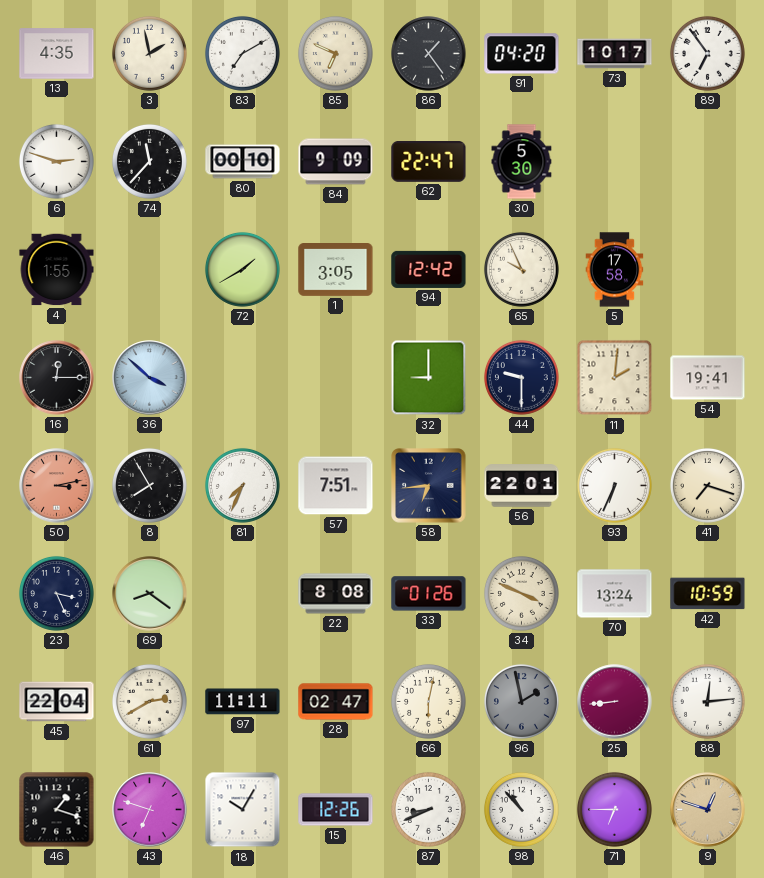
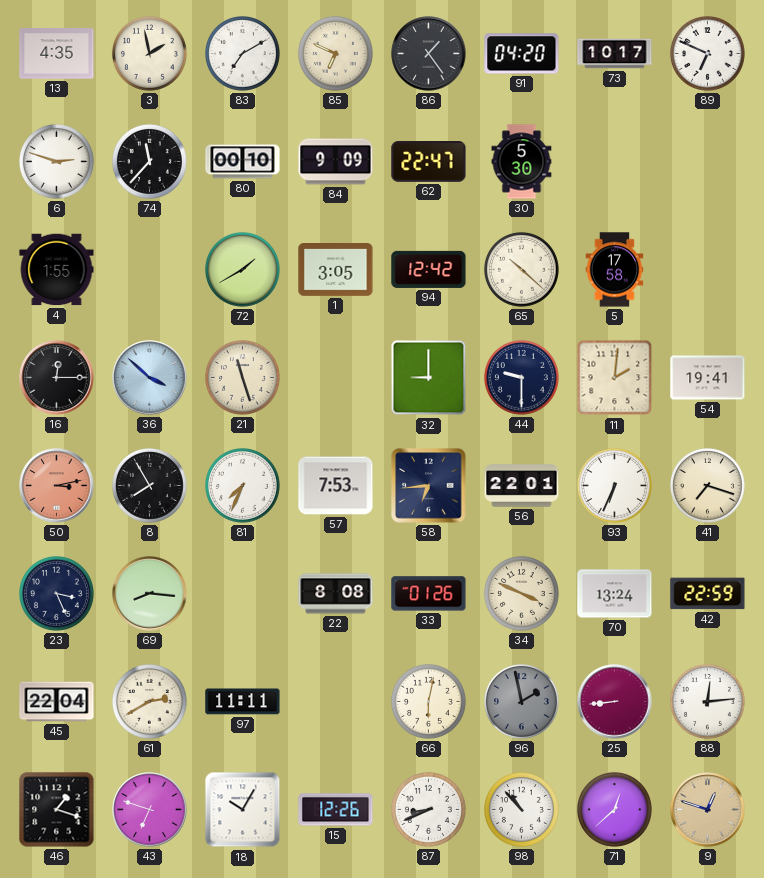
89: 6:54 -> 6:49
65: 9:56 -> 10:22
21: none -> 11:27
57: 7:51 -> 7:53
69: 8:21 -> 8:16
42: 10:59 -> 22:59
28: 02:47 -> none
71: 6:45 -> 12:38
